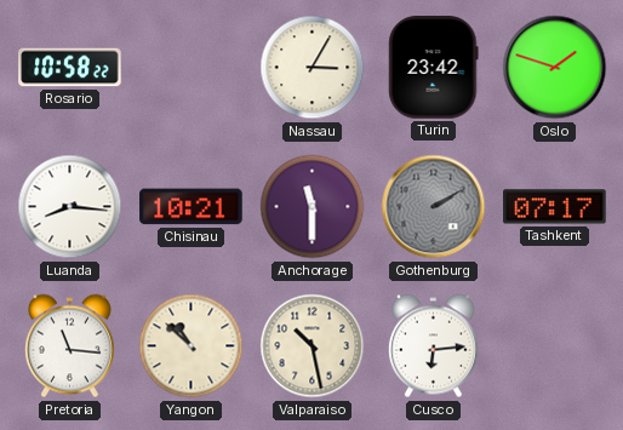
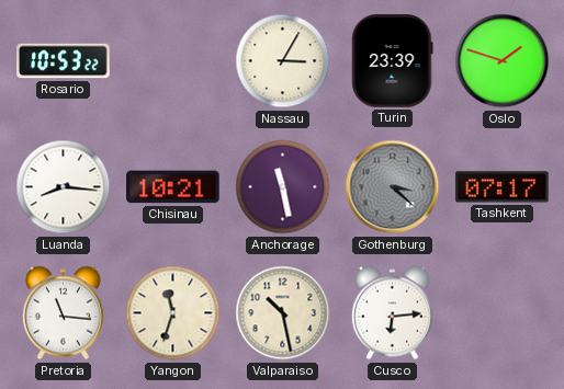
Rosario: 10:58 -> 10:53
Turin: 23:42 -> 23:39
Anchorage: 11:30 -> 11:28
Gothenburg: 2:10 -> 3:22
Yangon: 10:52 -> 11:33
